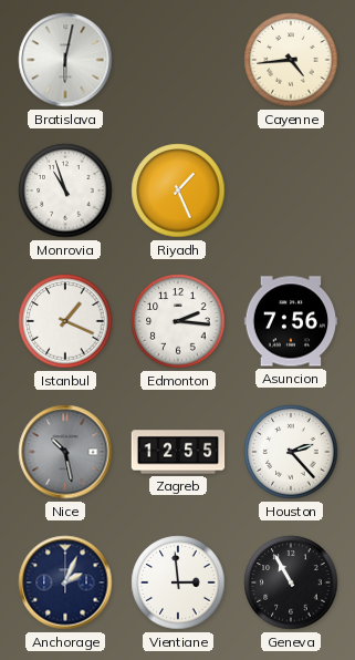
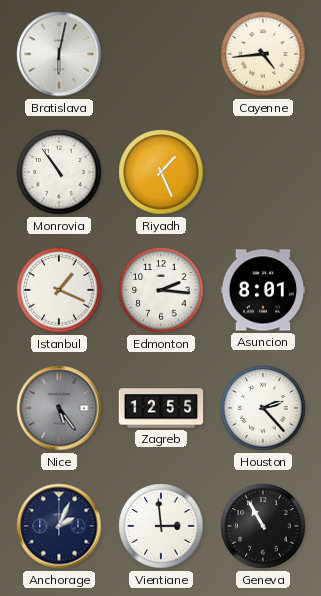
Monrovia: 10:57 -> 10:54
Asuncion: 7:56 -> 8:01
Nice: 10:28 -> 5:24
